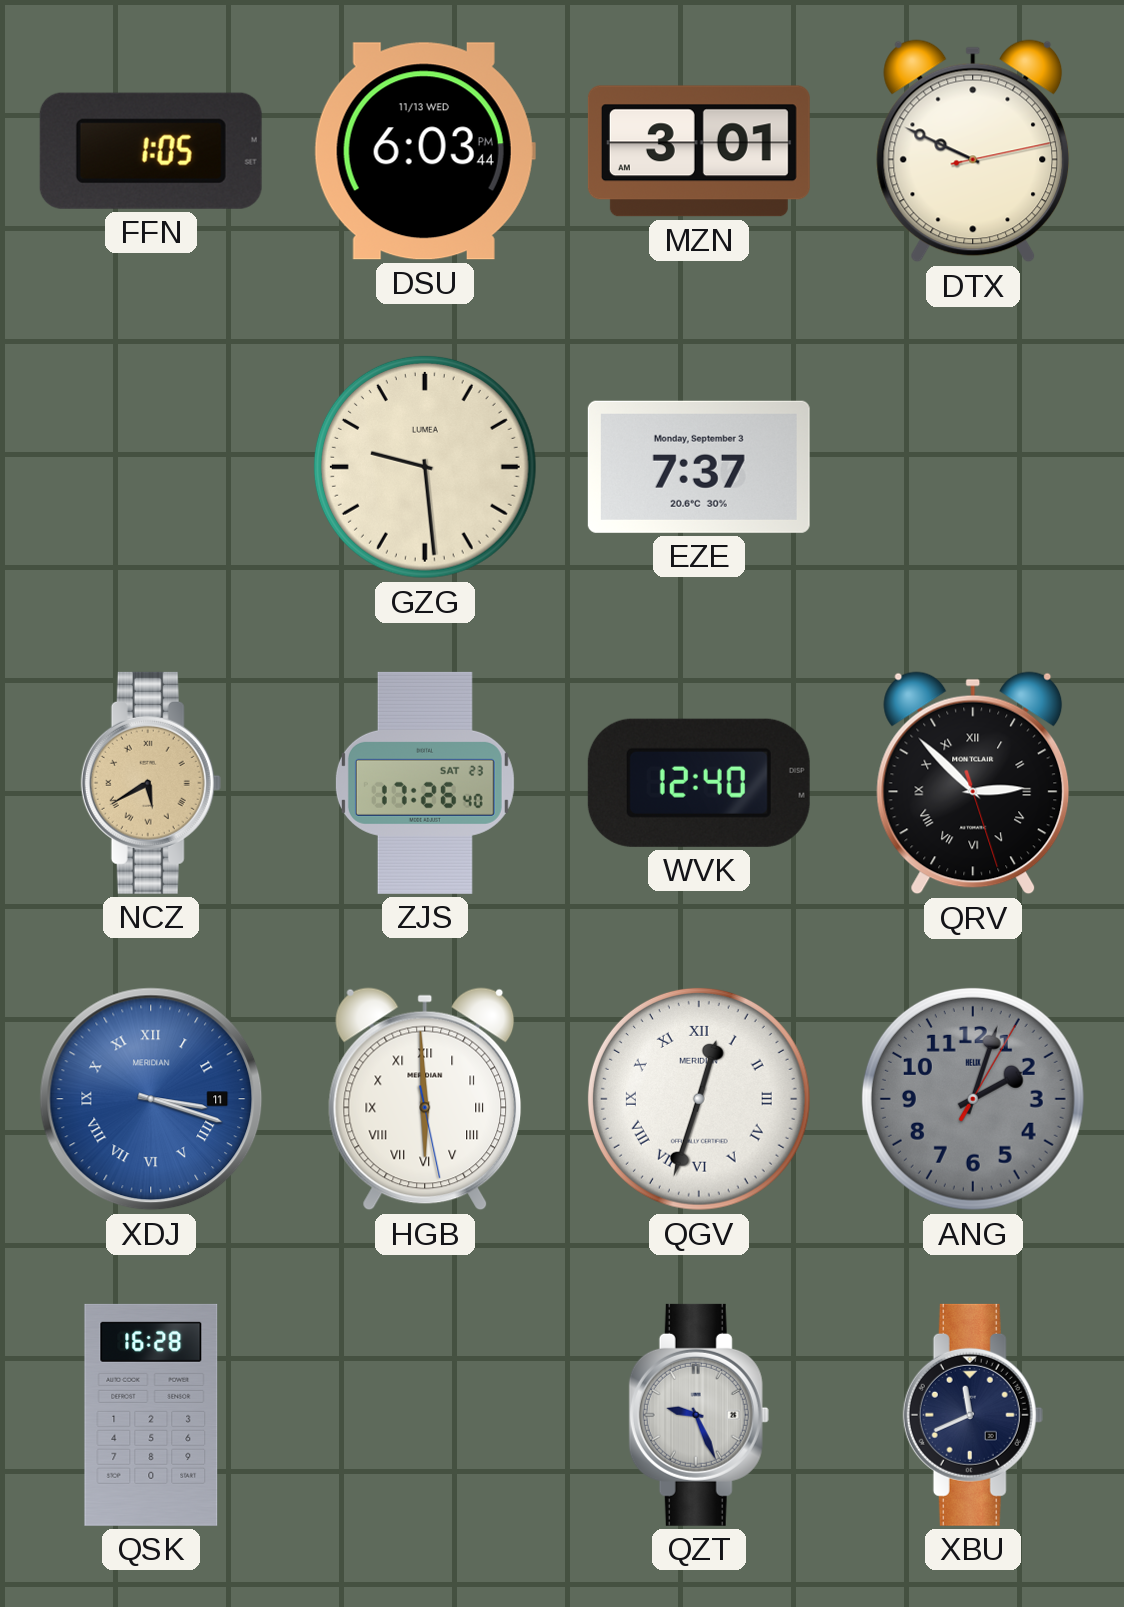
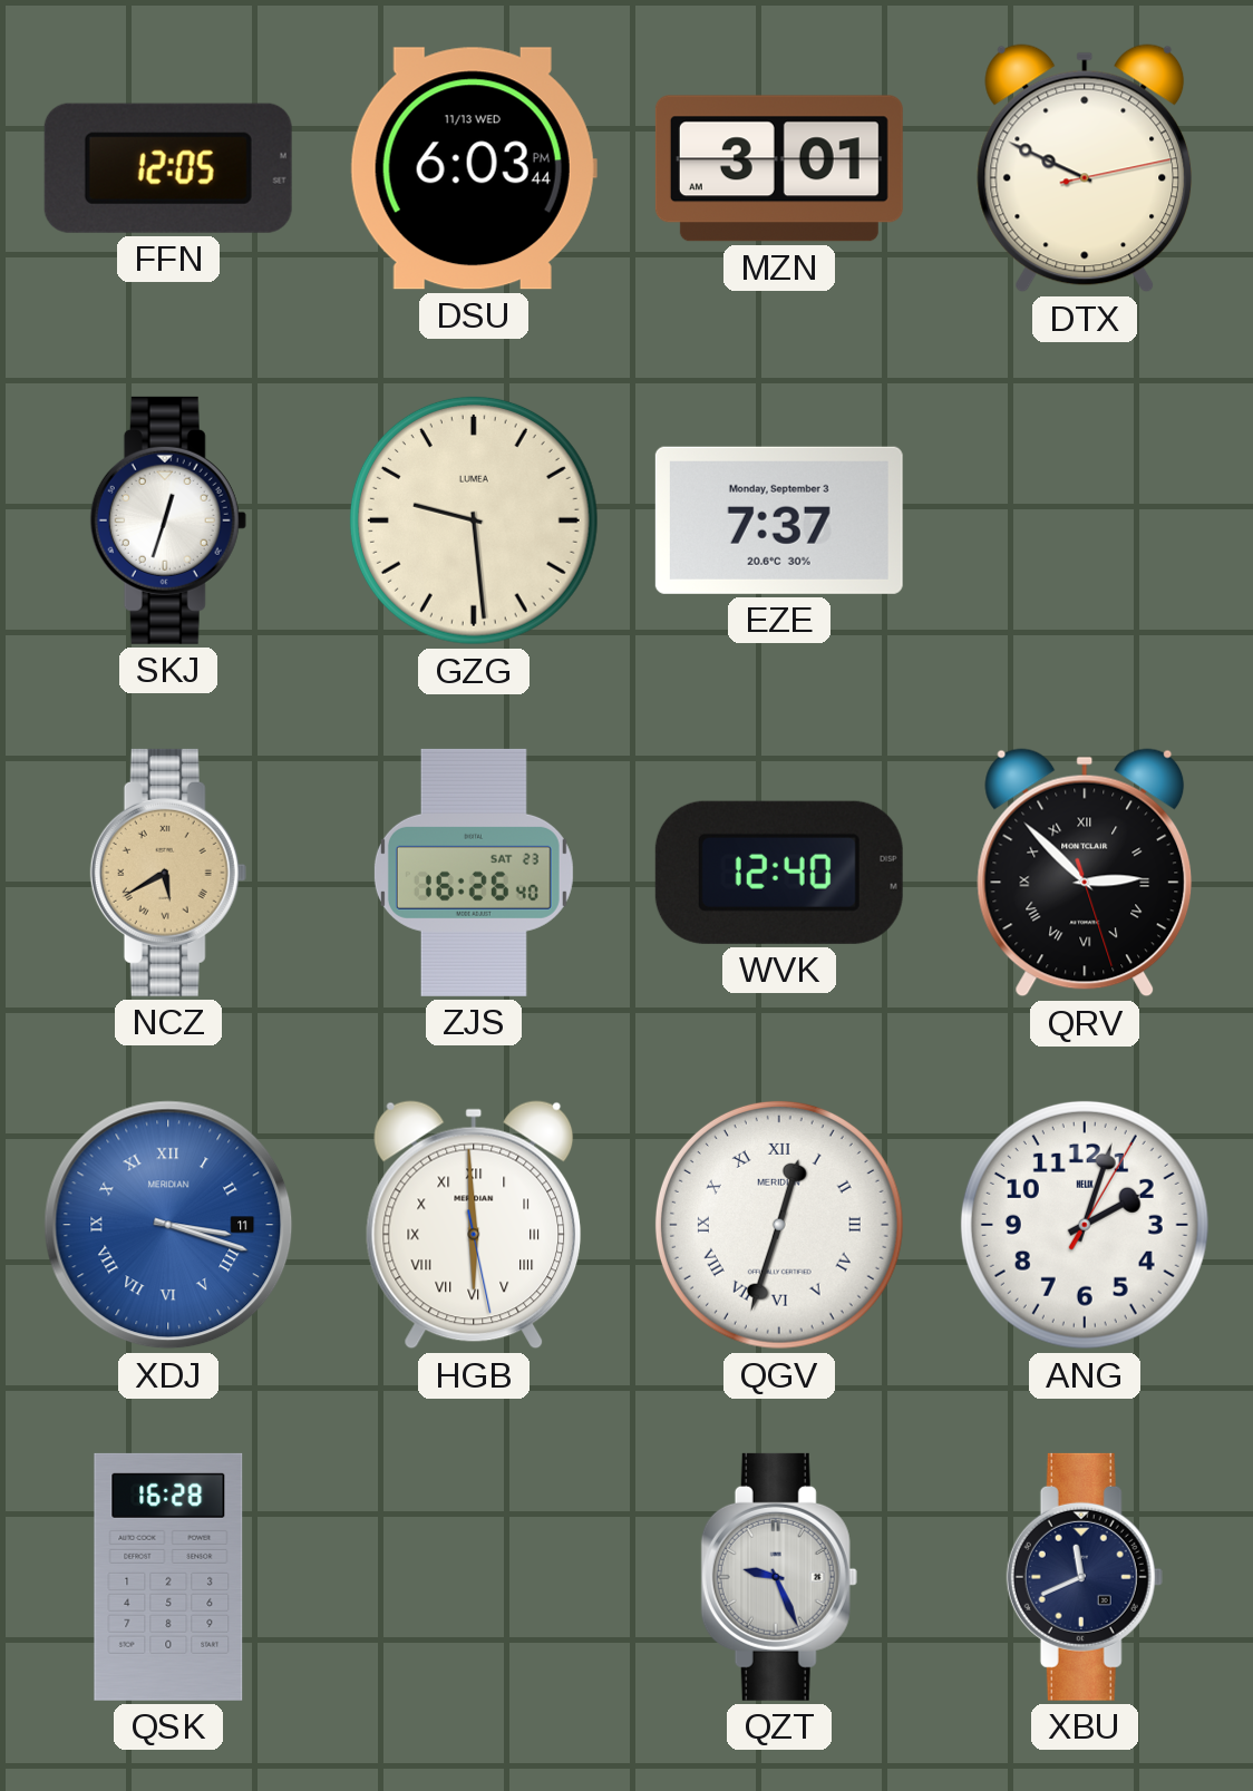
FFN: 1:05 -> 12:05
SKJ: none -> 12:33
ZJS: 17:26 -> 16:26
ANG dial: grey -> white
